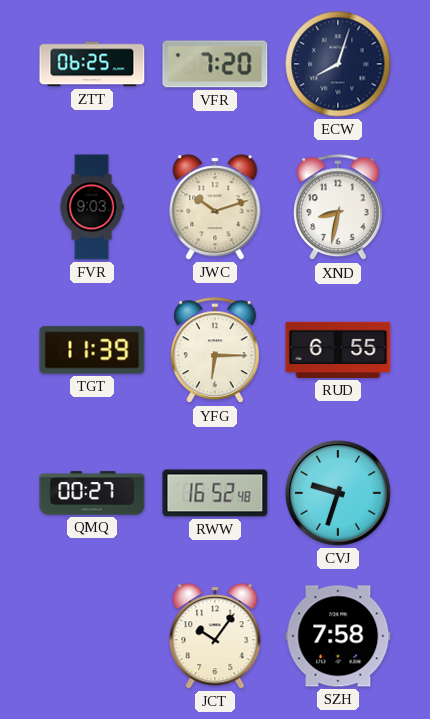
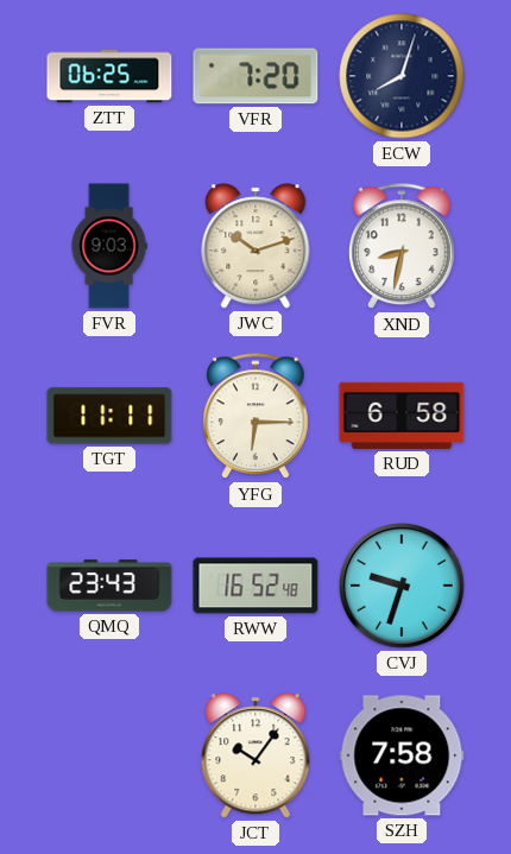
TGT: 11:39 -> 11:11
RUD: 6:55 -> 6:58
QMQ: 00:27 -> 23:43
